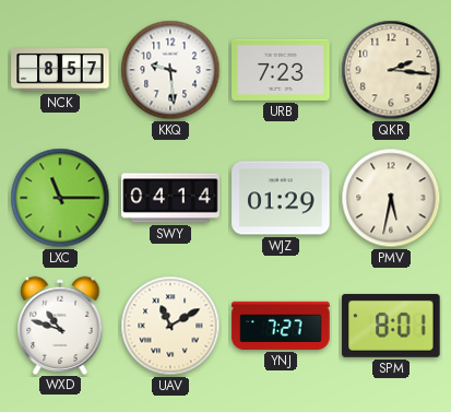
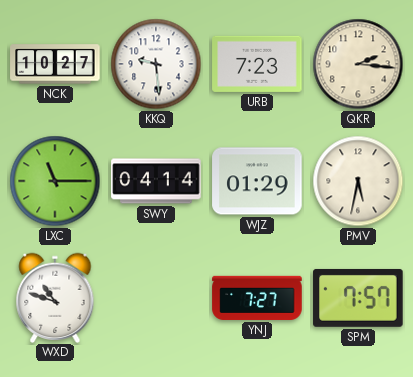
NCK: 8:57 -> 10:27
UAV: 11:10 -> none
SPM: 8:01 -> 7:57
